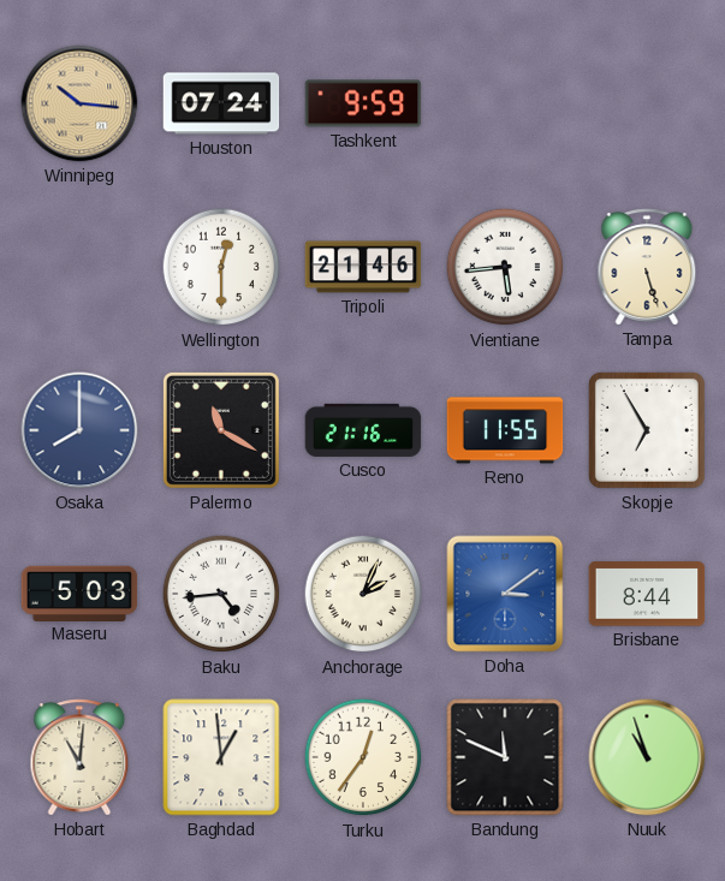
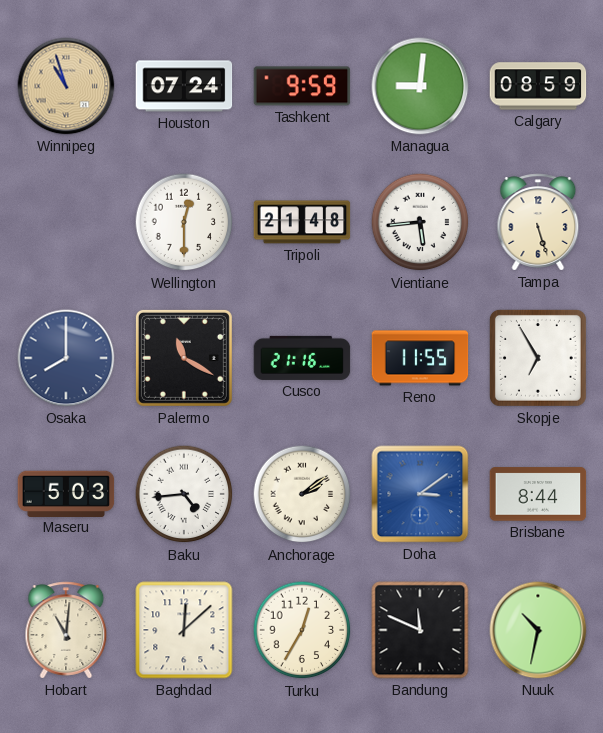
Winnipeg: 10:16 -> 10:57
Managua: none -> 9:01
Calgary: none -> 08:59
Tripoli: 21:46 -> 21:48
Anchorage: 2:04 -> 2:09
Baghdad: 12:59 -> 12:08
Turku: 12:36 -> 12:35
Nuuk: 10:57 -> 10:32
